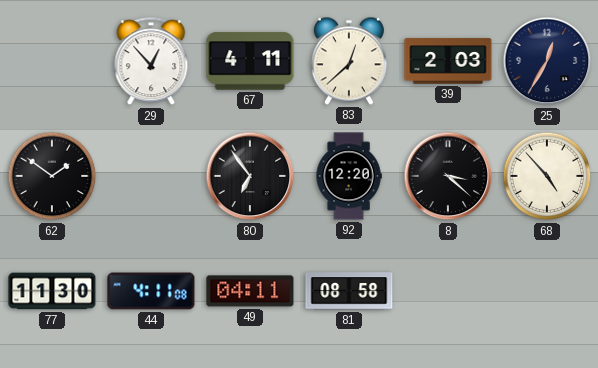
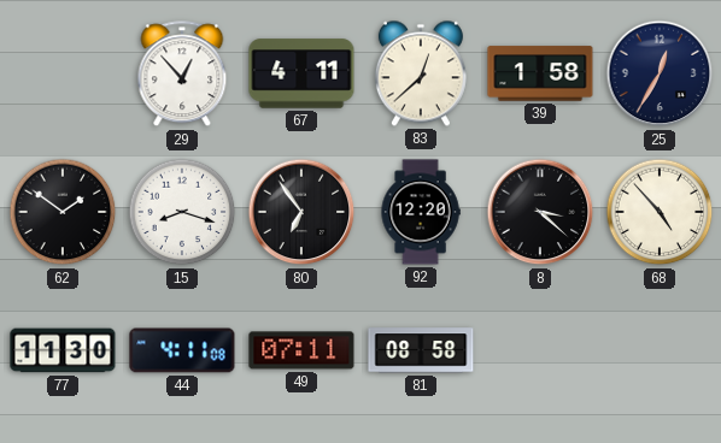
39: 2:03 -> 1:58
15: none -> 8:18
49: 04:11 -> 07:11
